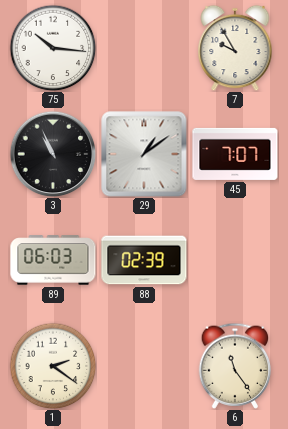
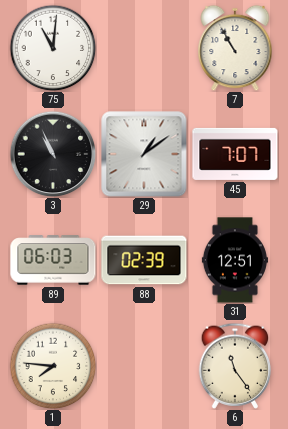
75: 10:16 -> 11:01
7: 9:55 -> 10:55
31: none -> 12:51
1: 2:21 -> 7:46
